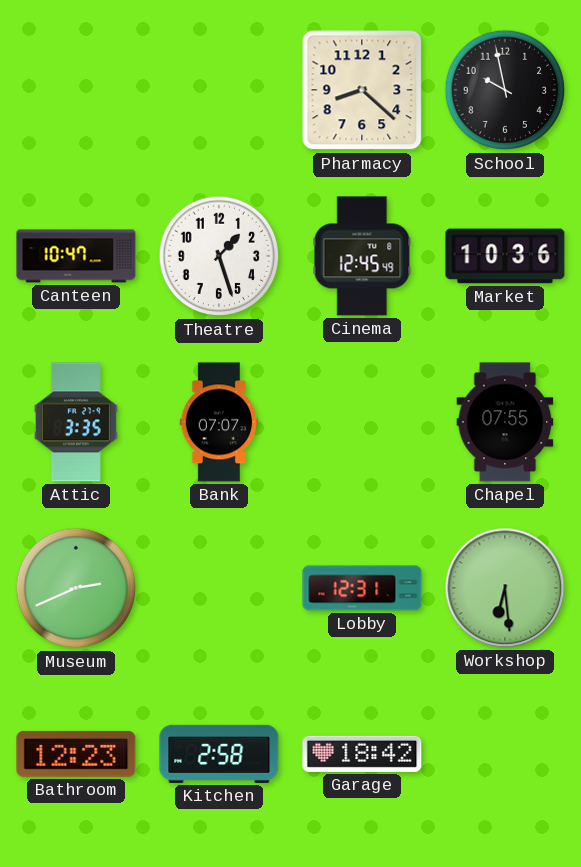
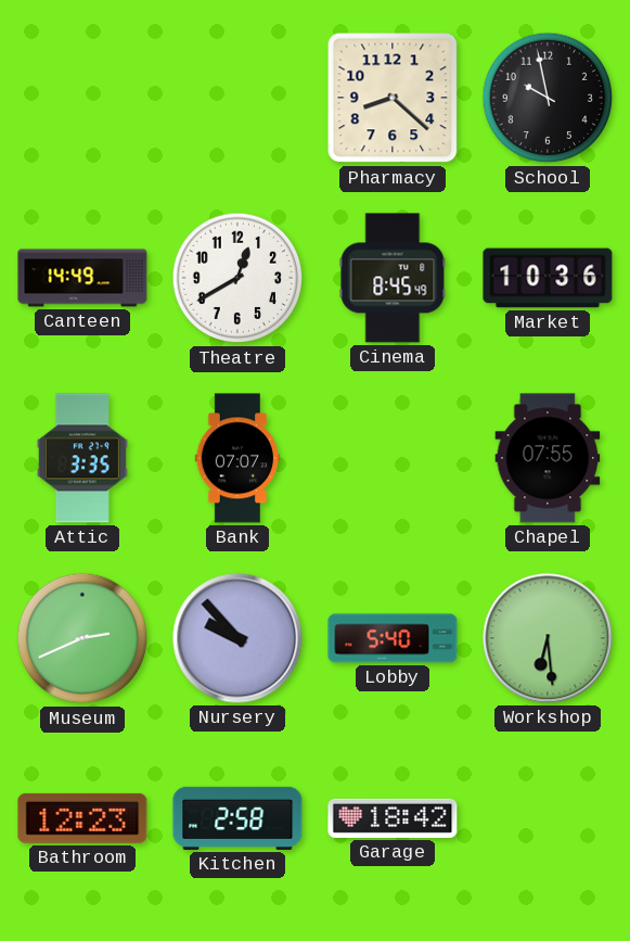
Canteen: 10:47 -> 14:49
Theatre: 1:27 -> 12:40
Cinema: 12:45 -> 8:45
Nursery: none -> 9:53
Lobby: 12:31 -> 5:40
